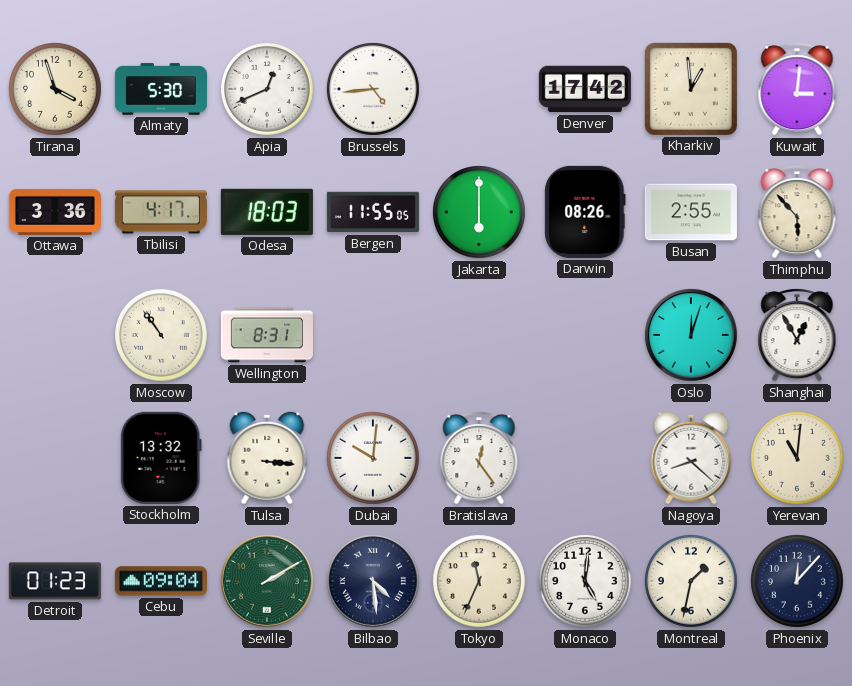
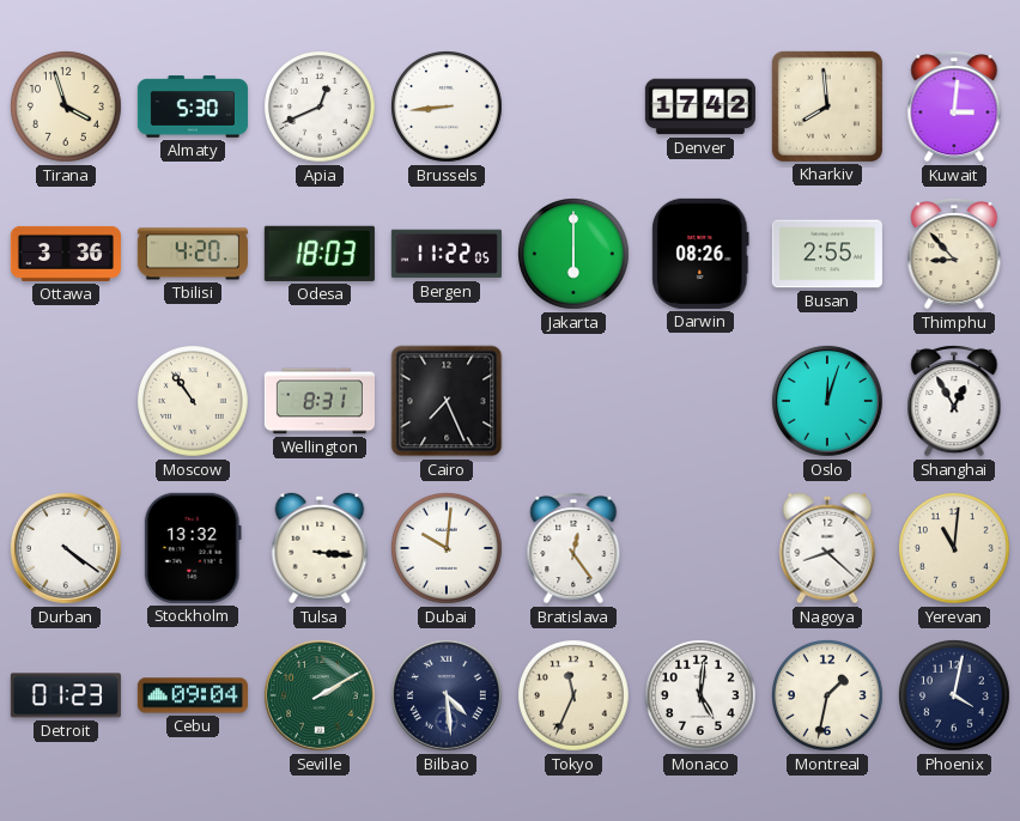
Brussels: 4:44 -> 8:44
Kharkiv: 12:59 -> 7:59
Tbilisi: 4:17 -> 4:20
Bergen: 11:55 -> 11:22
Thimphu: 5:53 -> 8:53
Cairo: none -> 7:26
Durban: none -> 4:21
Phoenix: 12:07 -> 4:02
